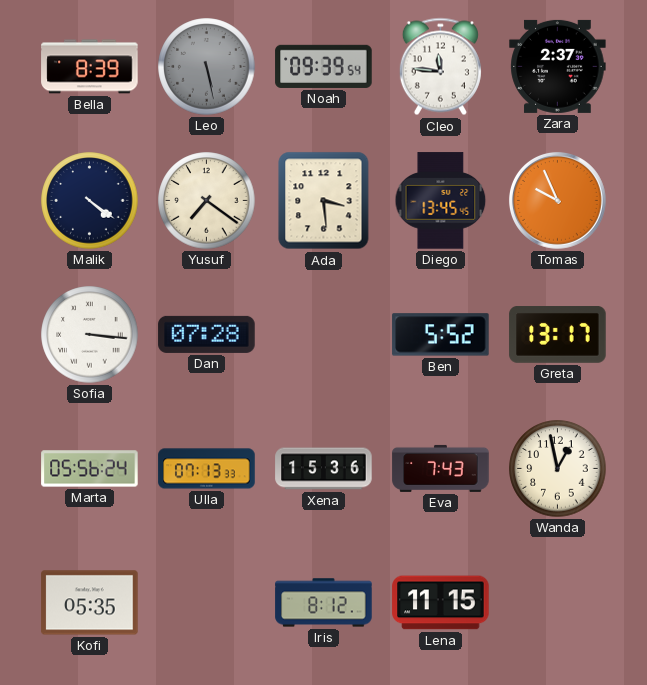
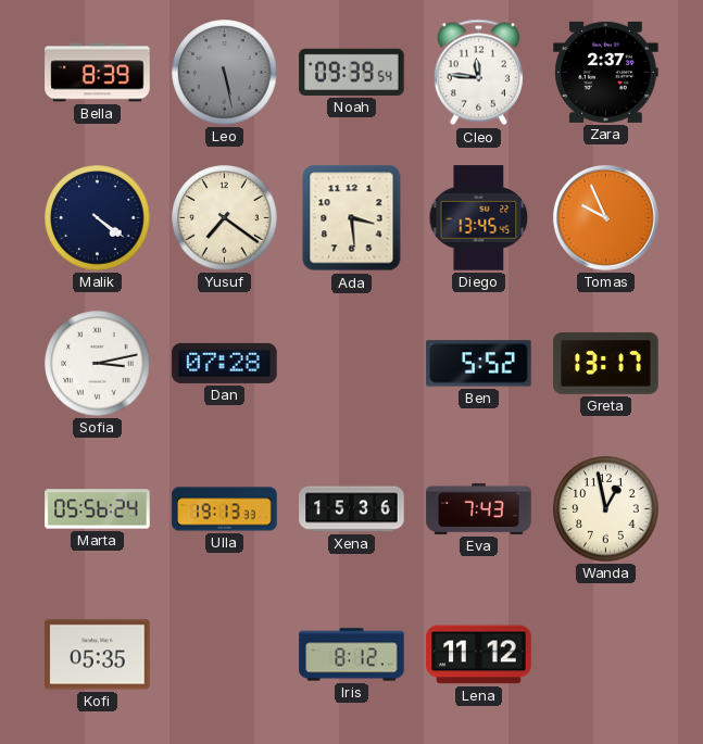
Sofia: 3:16 -> 3:13
Ulla: 07:13 -> 19:13
Lena: 11:15 -> 11:12
